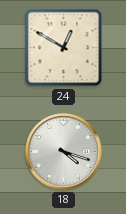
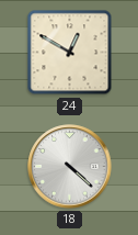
18: 4:18 -> 4:22
